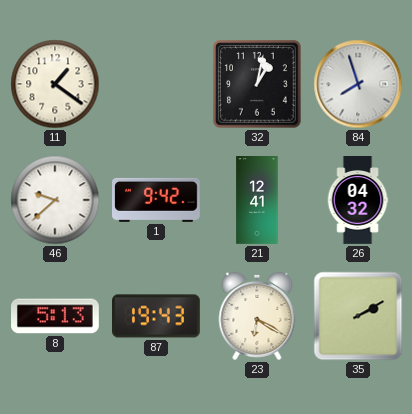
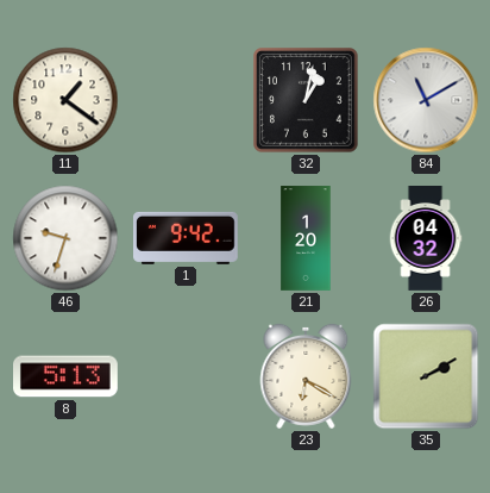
84: 7:57 -> 11:10
46: 9:38 -> 9:33
21: 12:41 -> 1:20
87: 19:43 -> none
